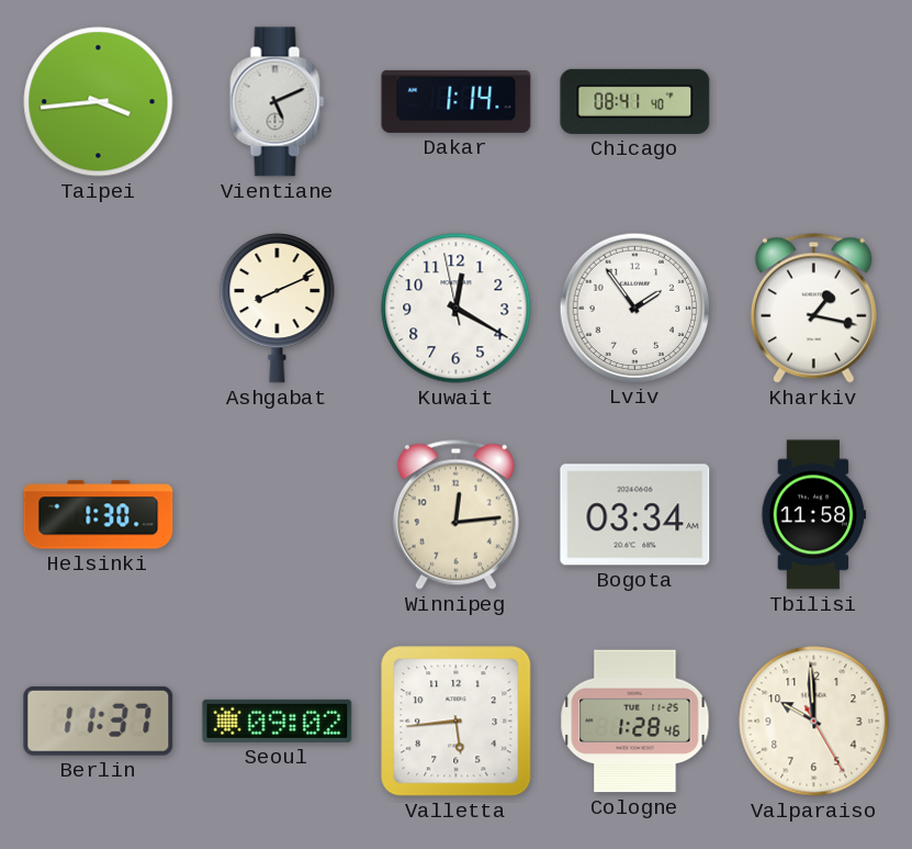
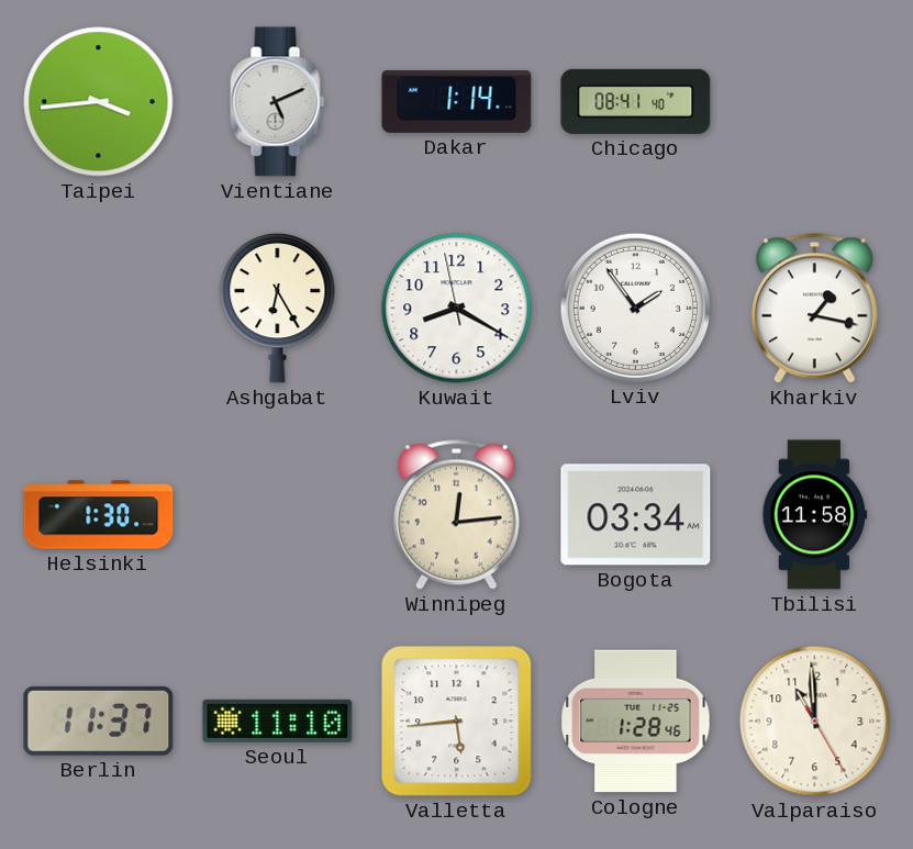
Ashgabat: 8:11 -> 6:25
Kuwait: 12:19 -> 8:19
Seoul: 09:02 -> 11:10
Valparaiso: 9:59 -> 10:59
